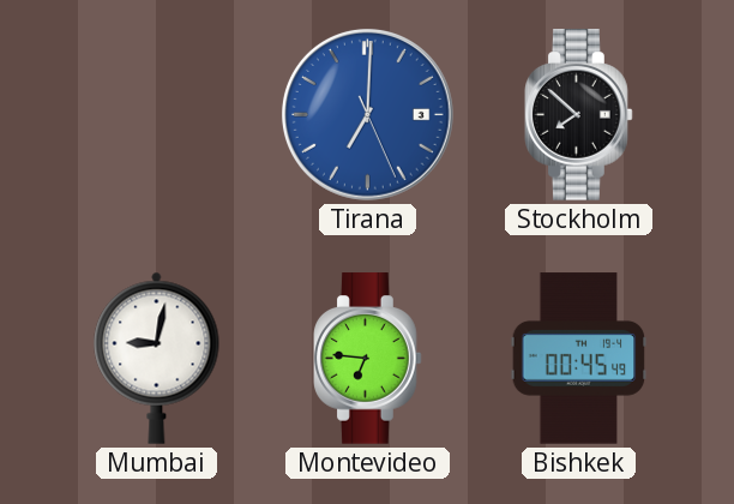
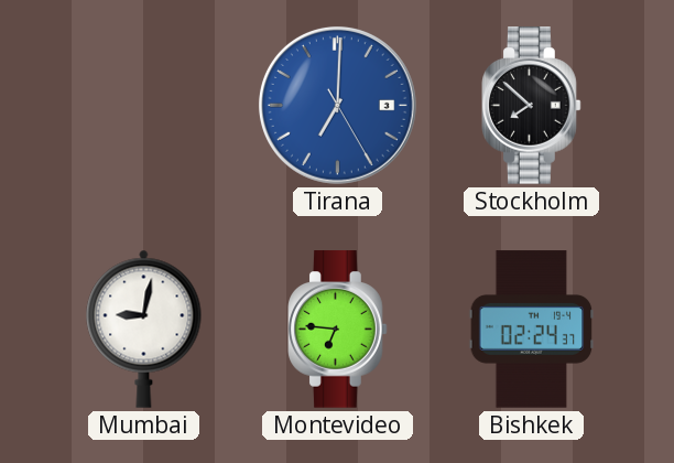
Tirana: 7:00:26 -> 7:00:25
Bishkek: 00:45 -> 02:24
